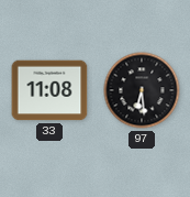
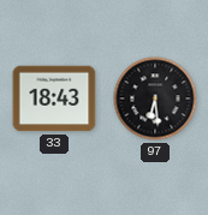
33: 11:08 -> 18:43
